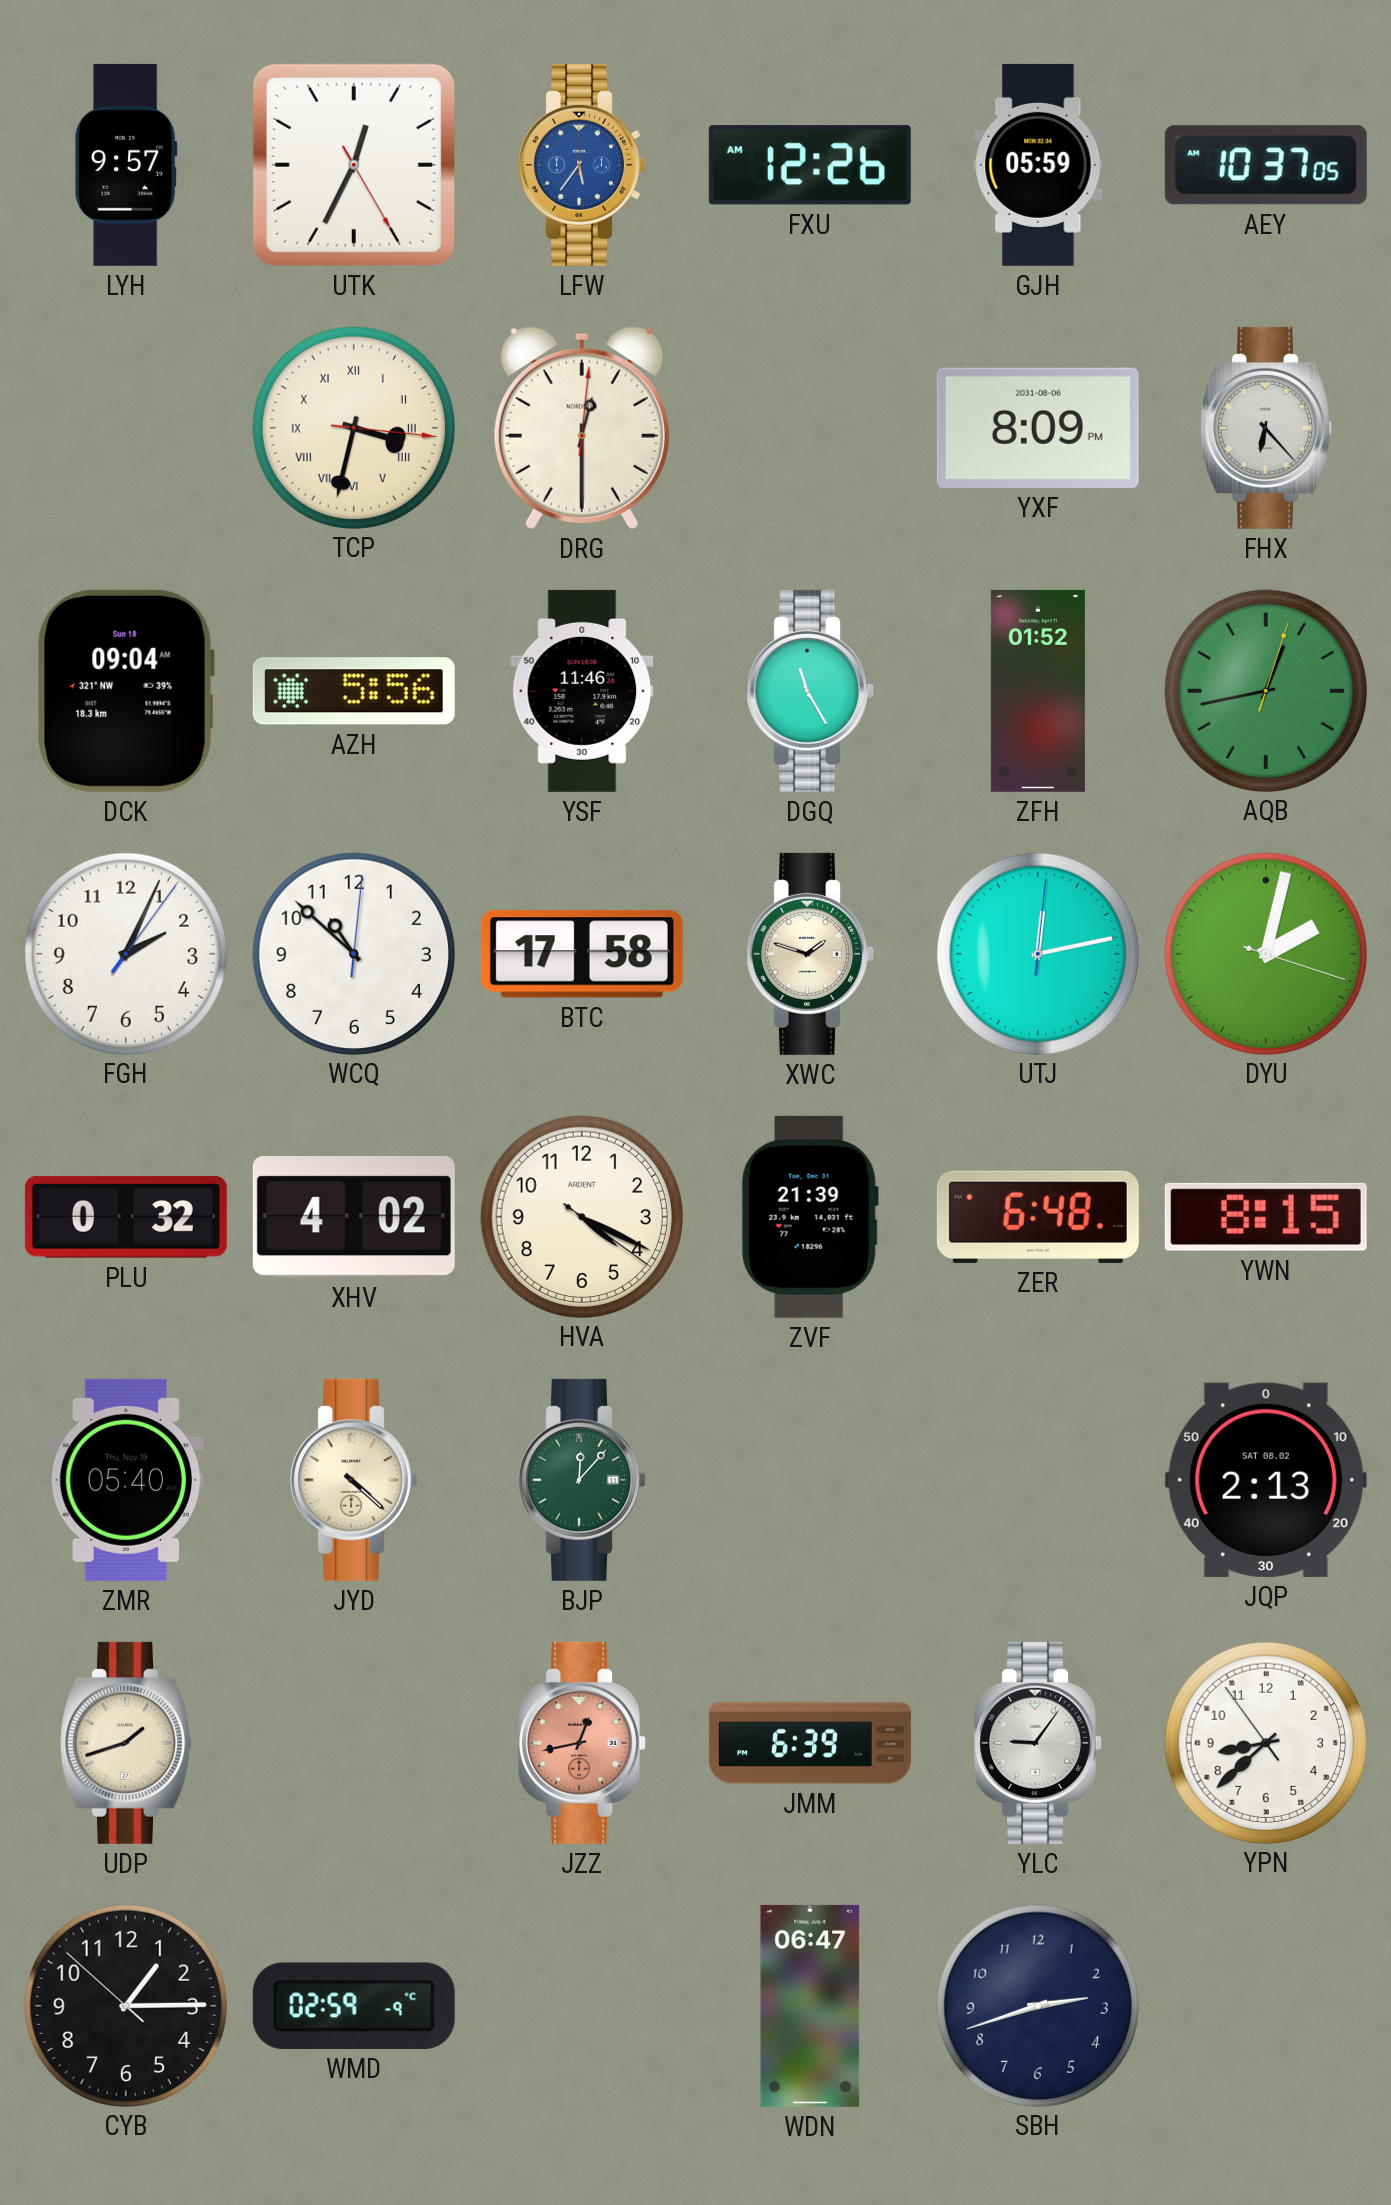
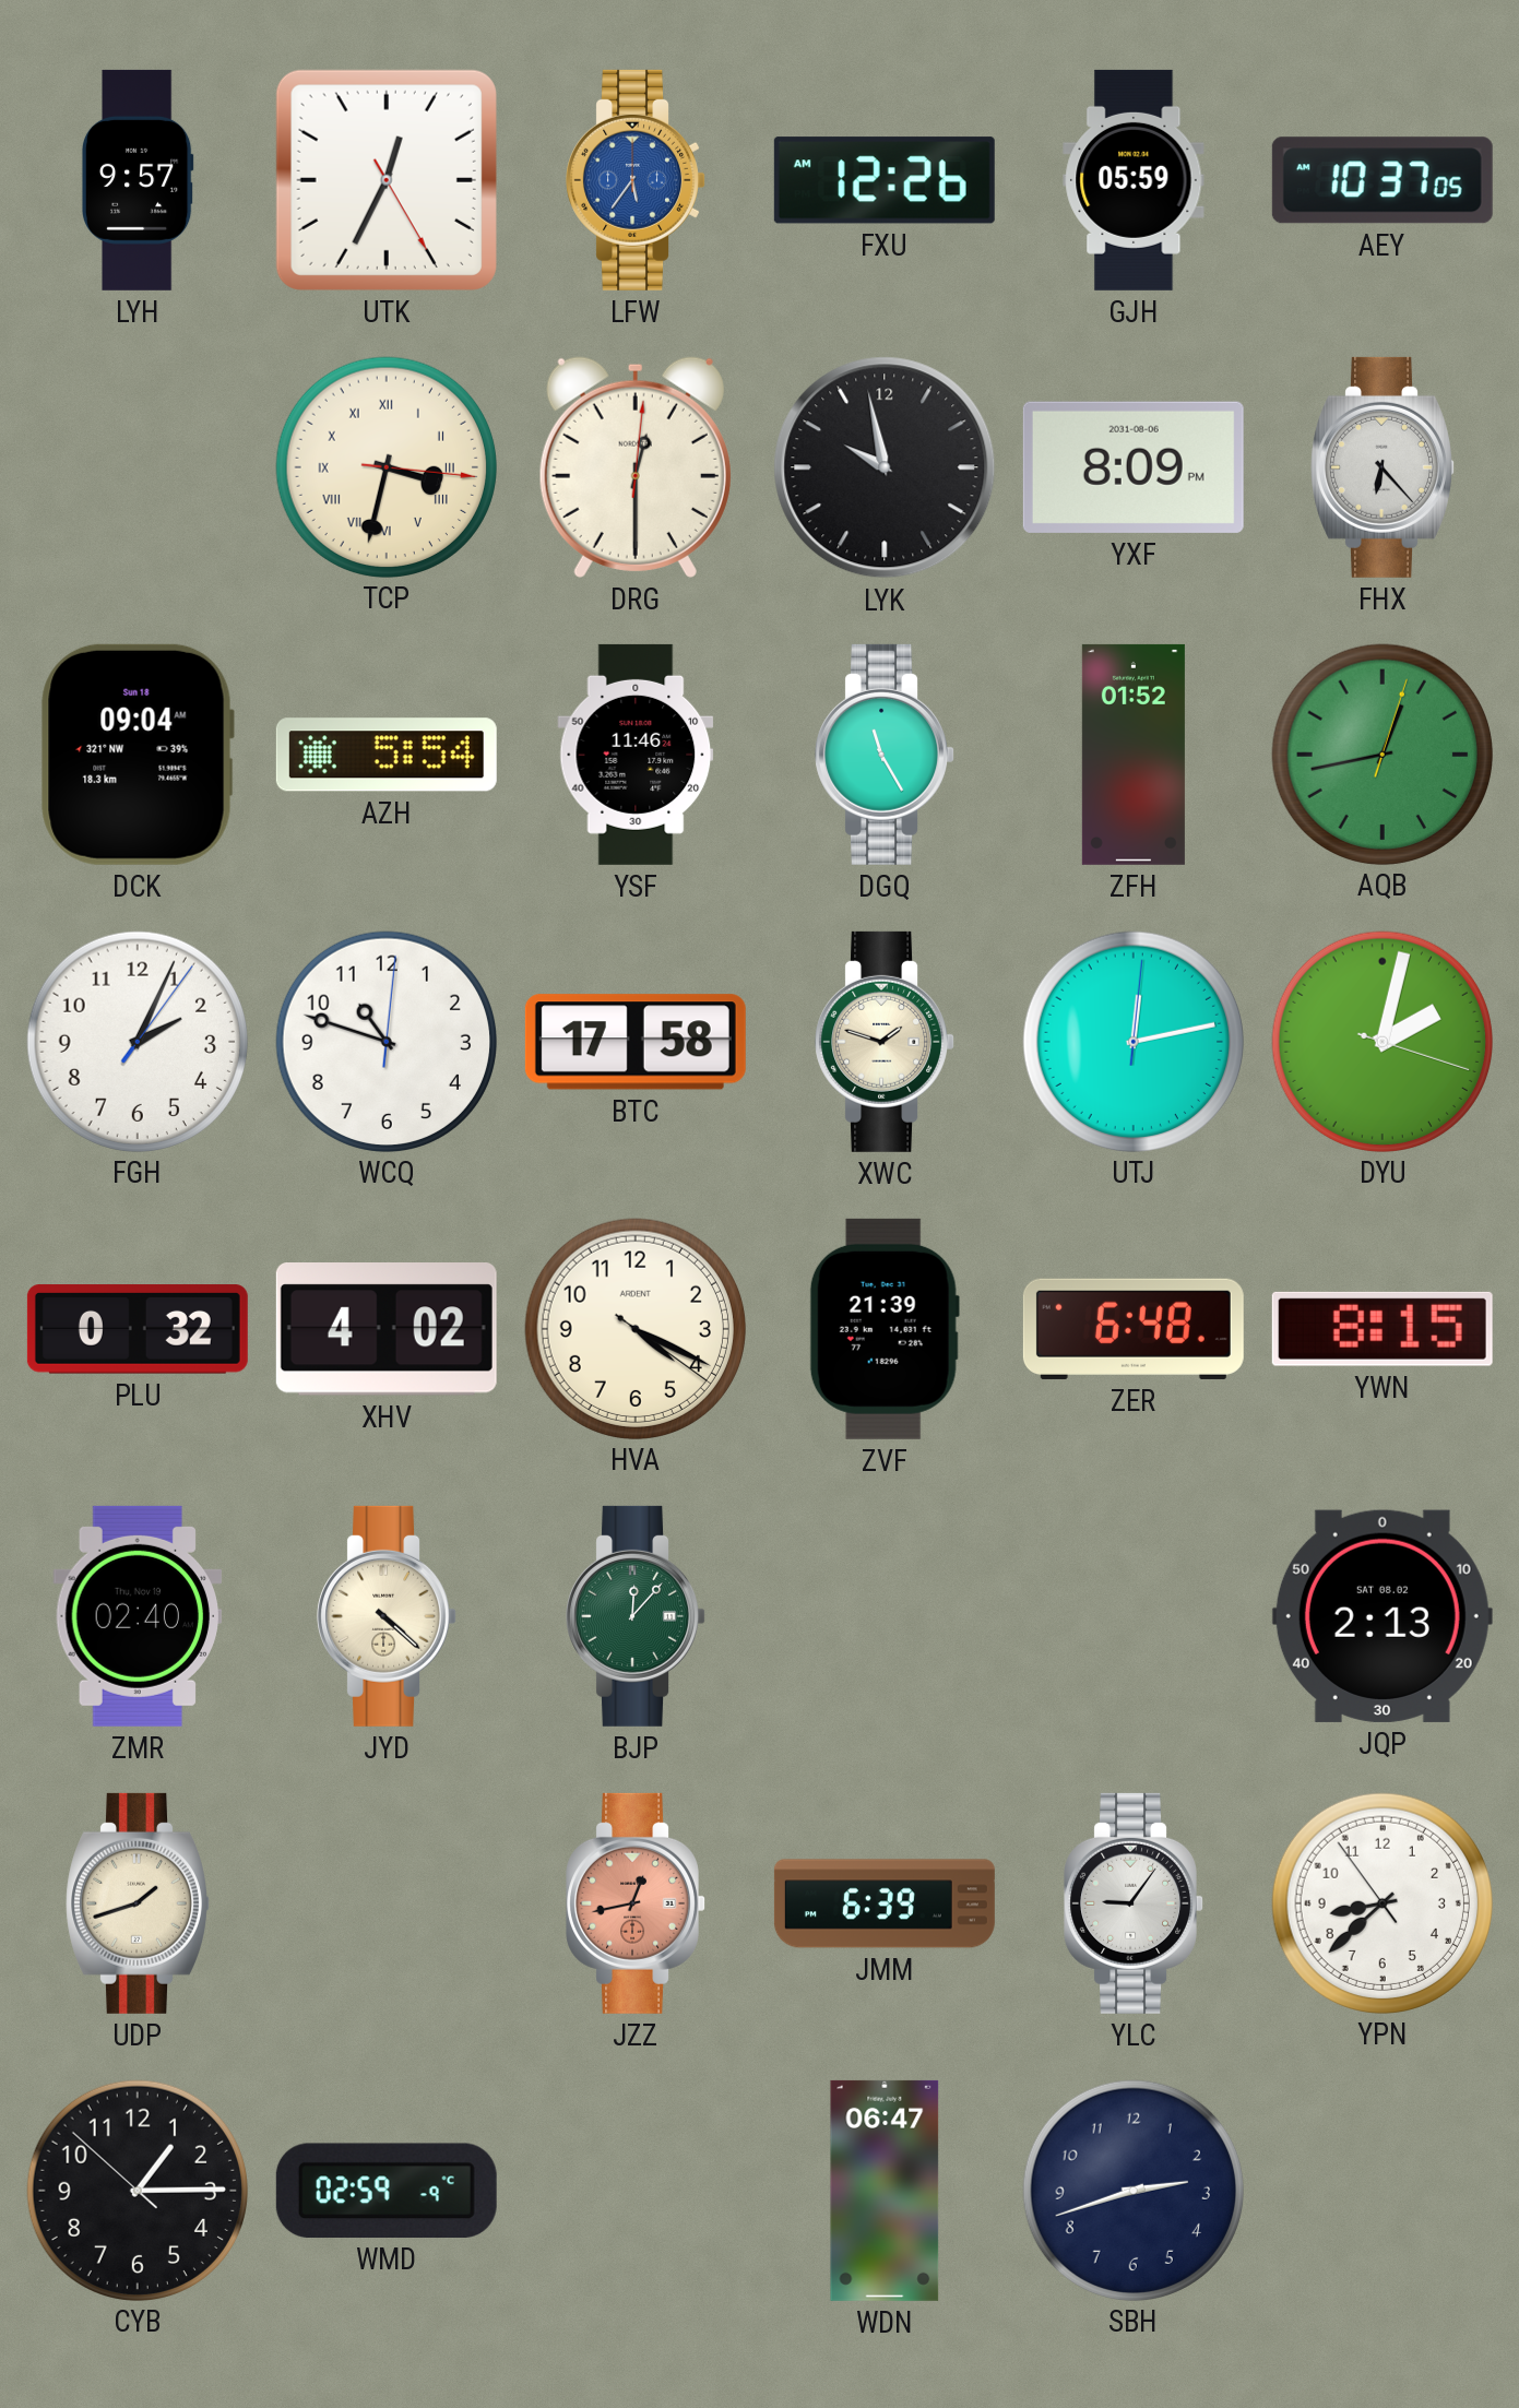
LYK: none -> 9:58
AZH: 5:56 -> 5:54
WCQ: 10:52 -> 10:48
ZMR: 05:40 -> 02:40
